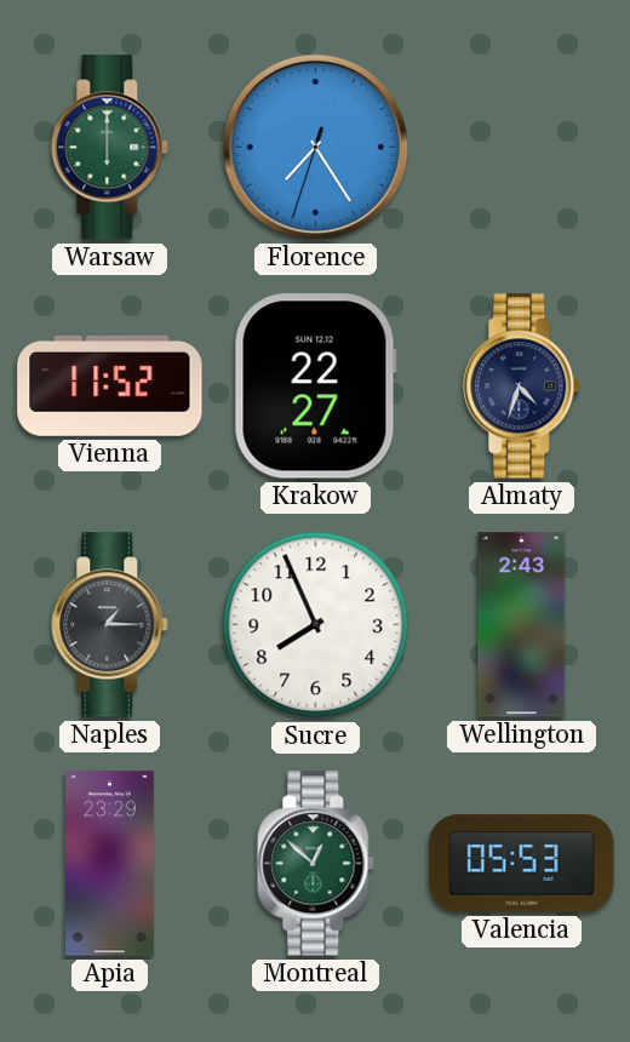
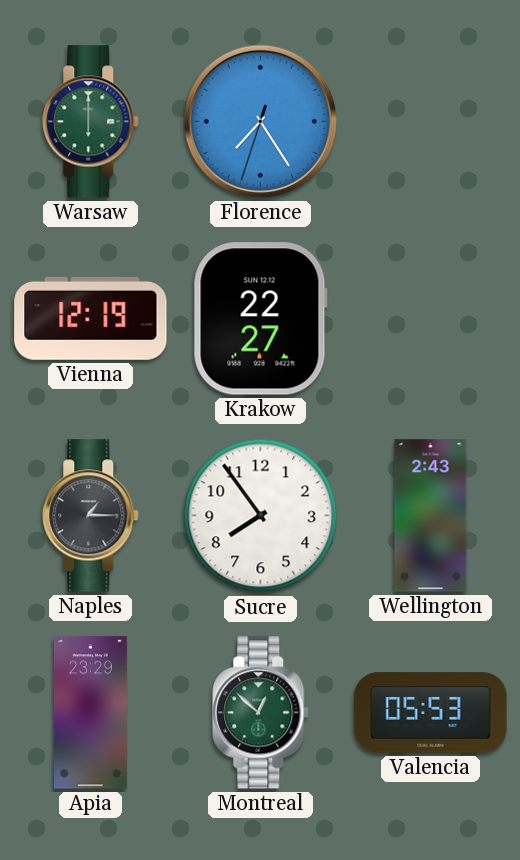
Vienna: 11:52 -> 12:19
Almaty: 4:33 -> none
Sucre: 7:56 -> 7:54
